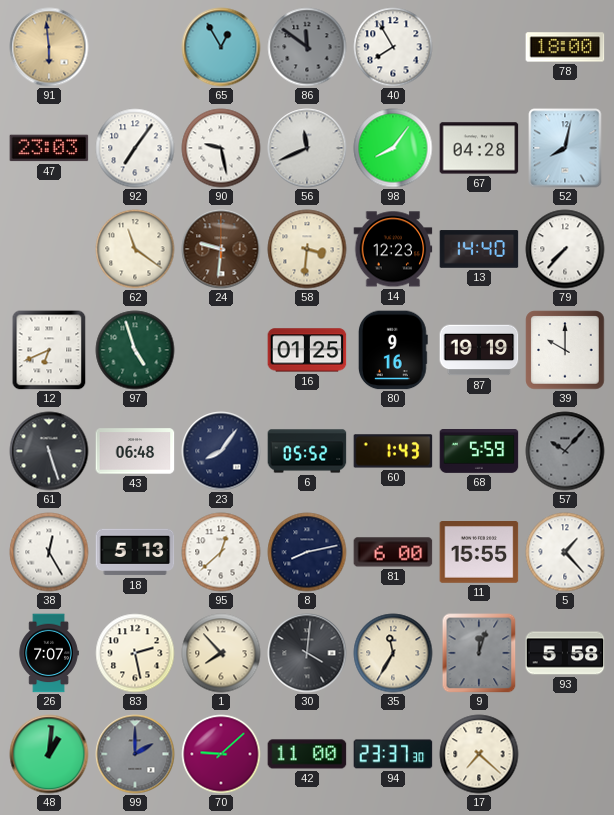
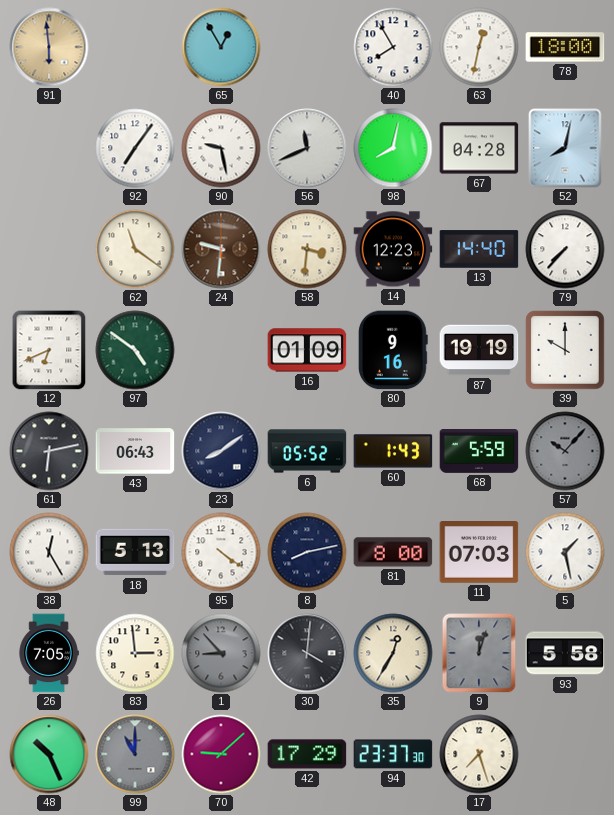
86: 11:51 -> none
63: none -> 12:32
47: 23:03 -> none
98: 8:06 -> 8:02
97: 4:57 -> 4:51
16: 01:25 -> 01:09
61: 5:27 -> 6:13
43: 06:48 -> 06:43
23: 8:06 -> 8:09
95: 12:38 -> 4:21
81: 6:00 -> 8:00
11: 15:55 -> 07:03
5: 1:23 -> 1:28
26: 7:07 -> 7:05
83: 2:28 -> 2:59
1: 7:53 -> 8:53
1 dial: cream -> grey
35: 11:35 -> 12:35
48: 1:01 -> 10:26
99: 2:00 -> 11:00
42: 11:00 -> 17:29
17: 7:22 -> 7:27
